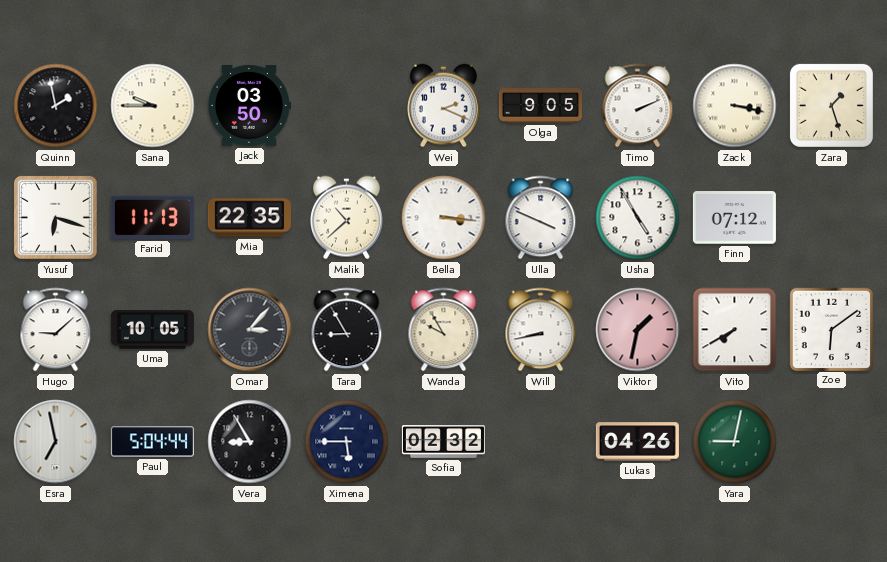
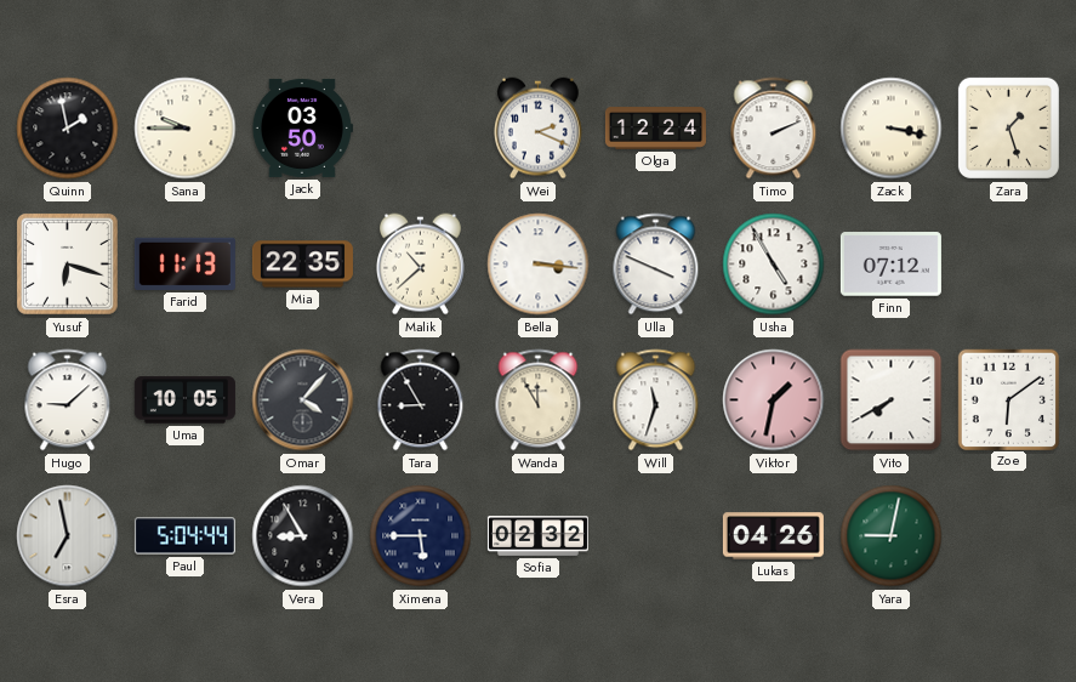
Olga: 9:05 -> 12:24
Omar: 3:07 -> 4:07
Wanda: 9:55 -> 11:55
Will: 8:43 -> 11:33
